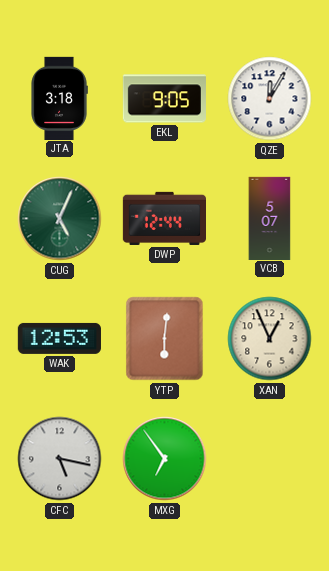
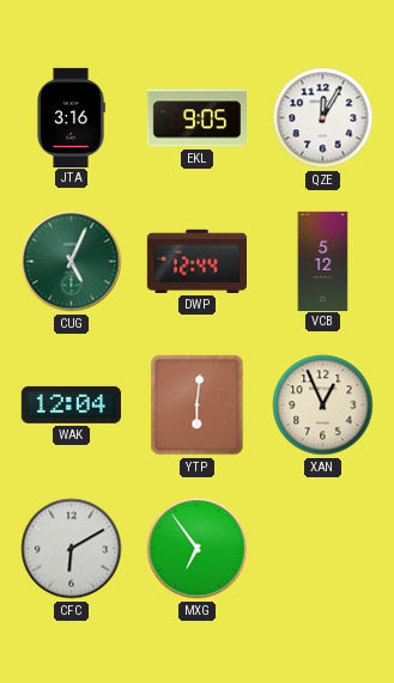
JTA: 3:18 -> 3:16
VCB: 5:07 -> 5:12
WAK: 12:53 -> 12:04
CFC: 5:17 -> 6:10
